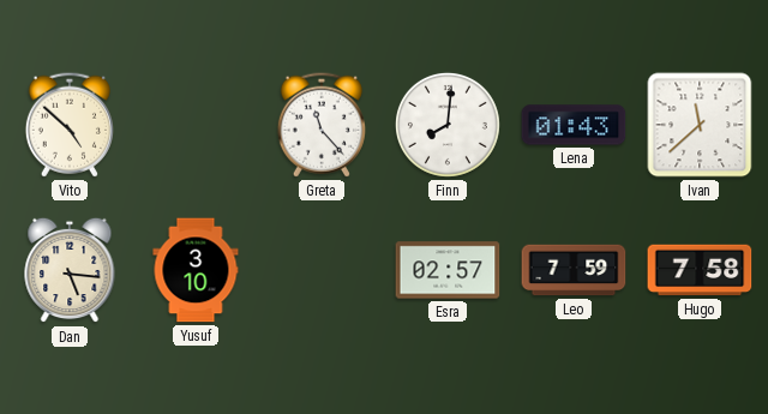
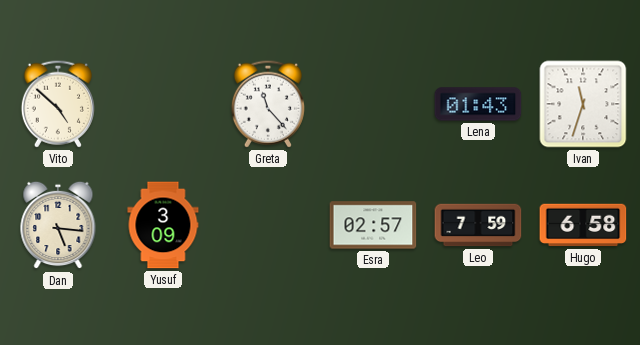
Finn: 8:01 -> none
Ivan: 11:38 -> 11:33
Yusuf: 3:10 -> 3:09
Hugo: 7:58 -> 6:58
